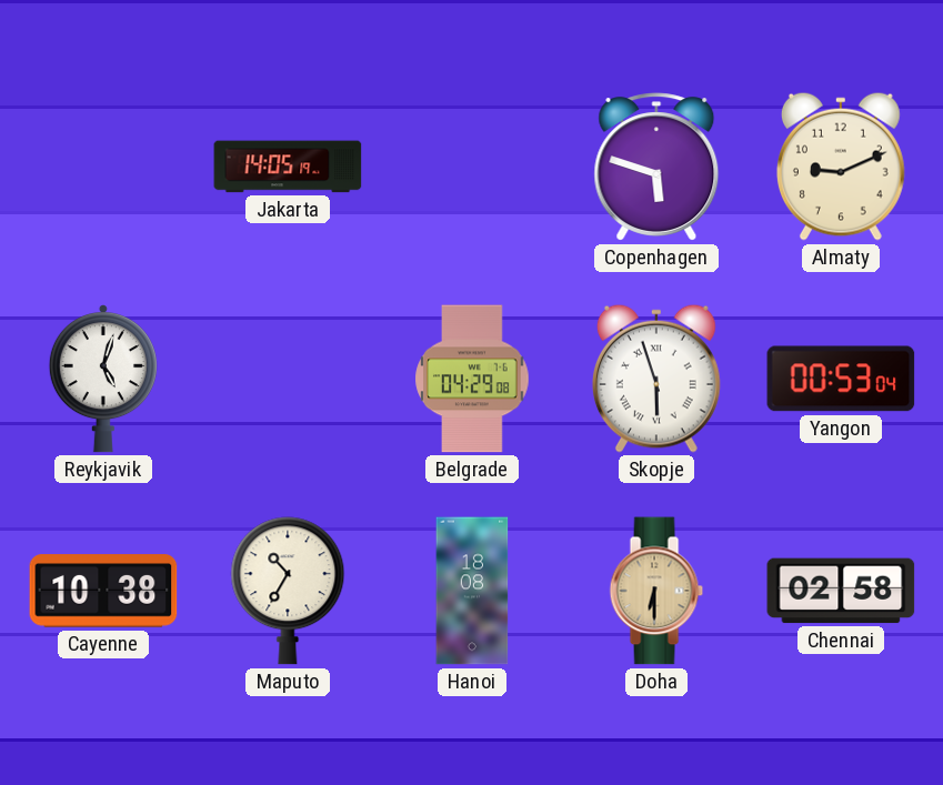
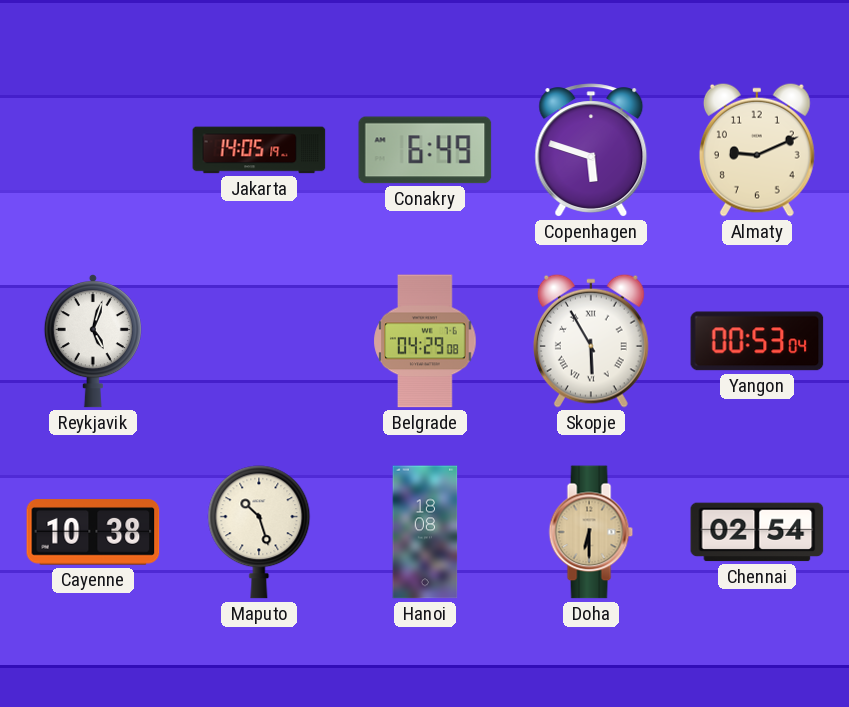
Conakry: none -> 6:49
Skopje: 5:57 -> 5:55
Maputo: 10:35 -> 10:27
Chennai: 02:58 -> 02:54
